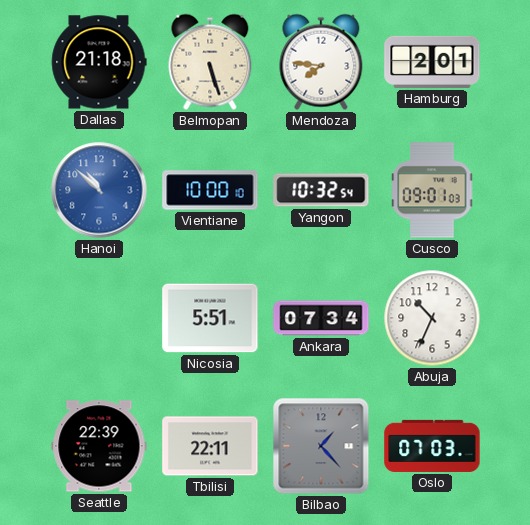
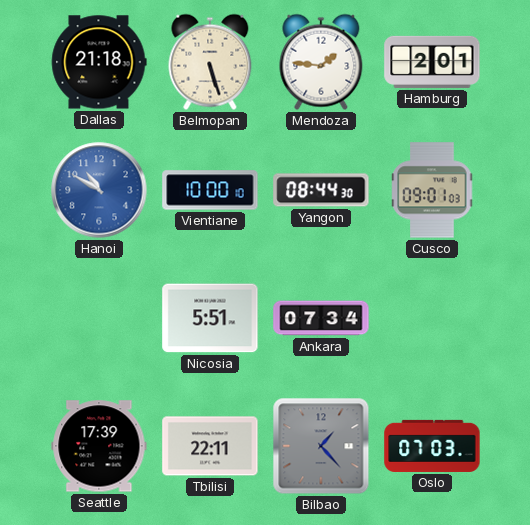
Mendoza: 7:46 -> 1:46
Hanoi: 10:52 -> 10:50
Yangon: 10:32 -> 08:44
Abuja: 10:34 -> none
Seattle: 22:39 -> 17:39
